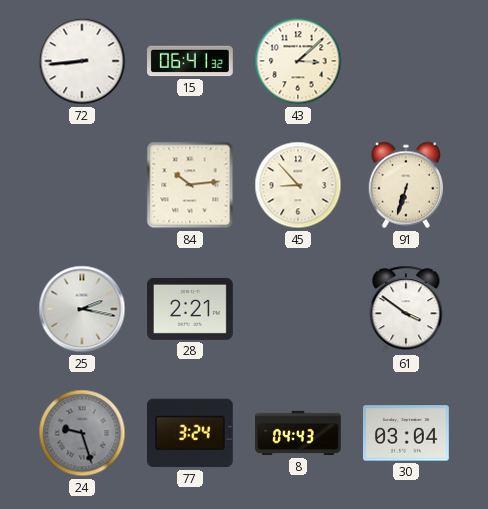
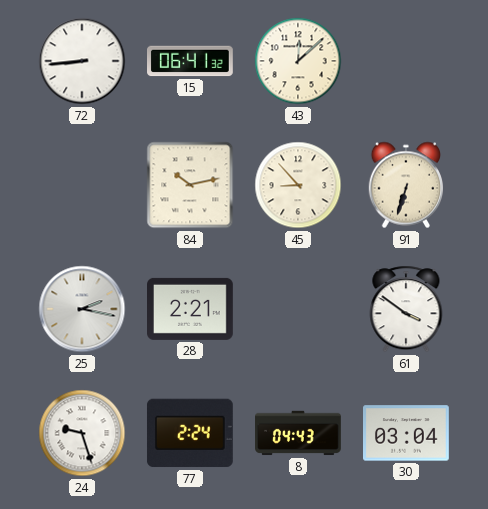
43: 3:08 -> 12:08
84: 10:14 -> 10:13
24 dial: grey -> white
77: 3:24 -> 2:24
